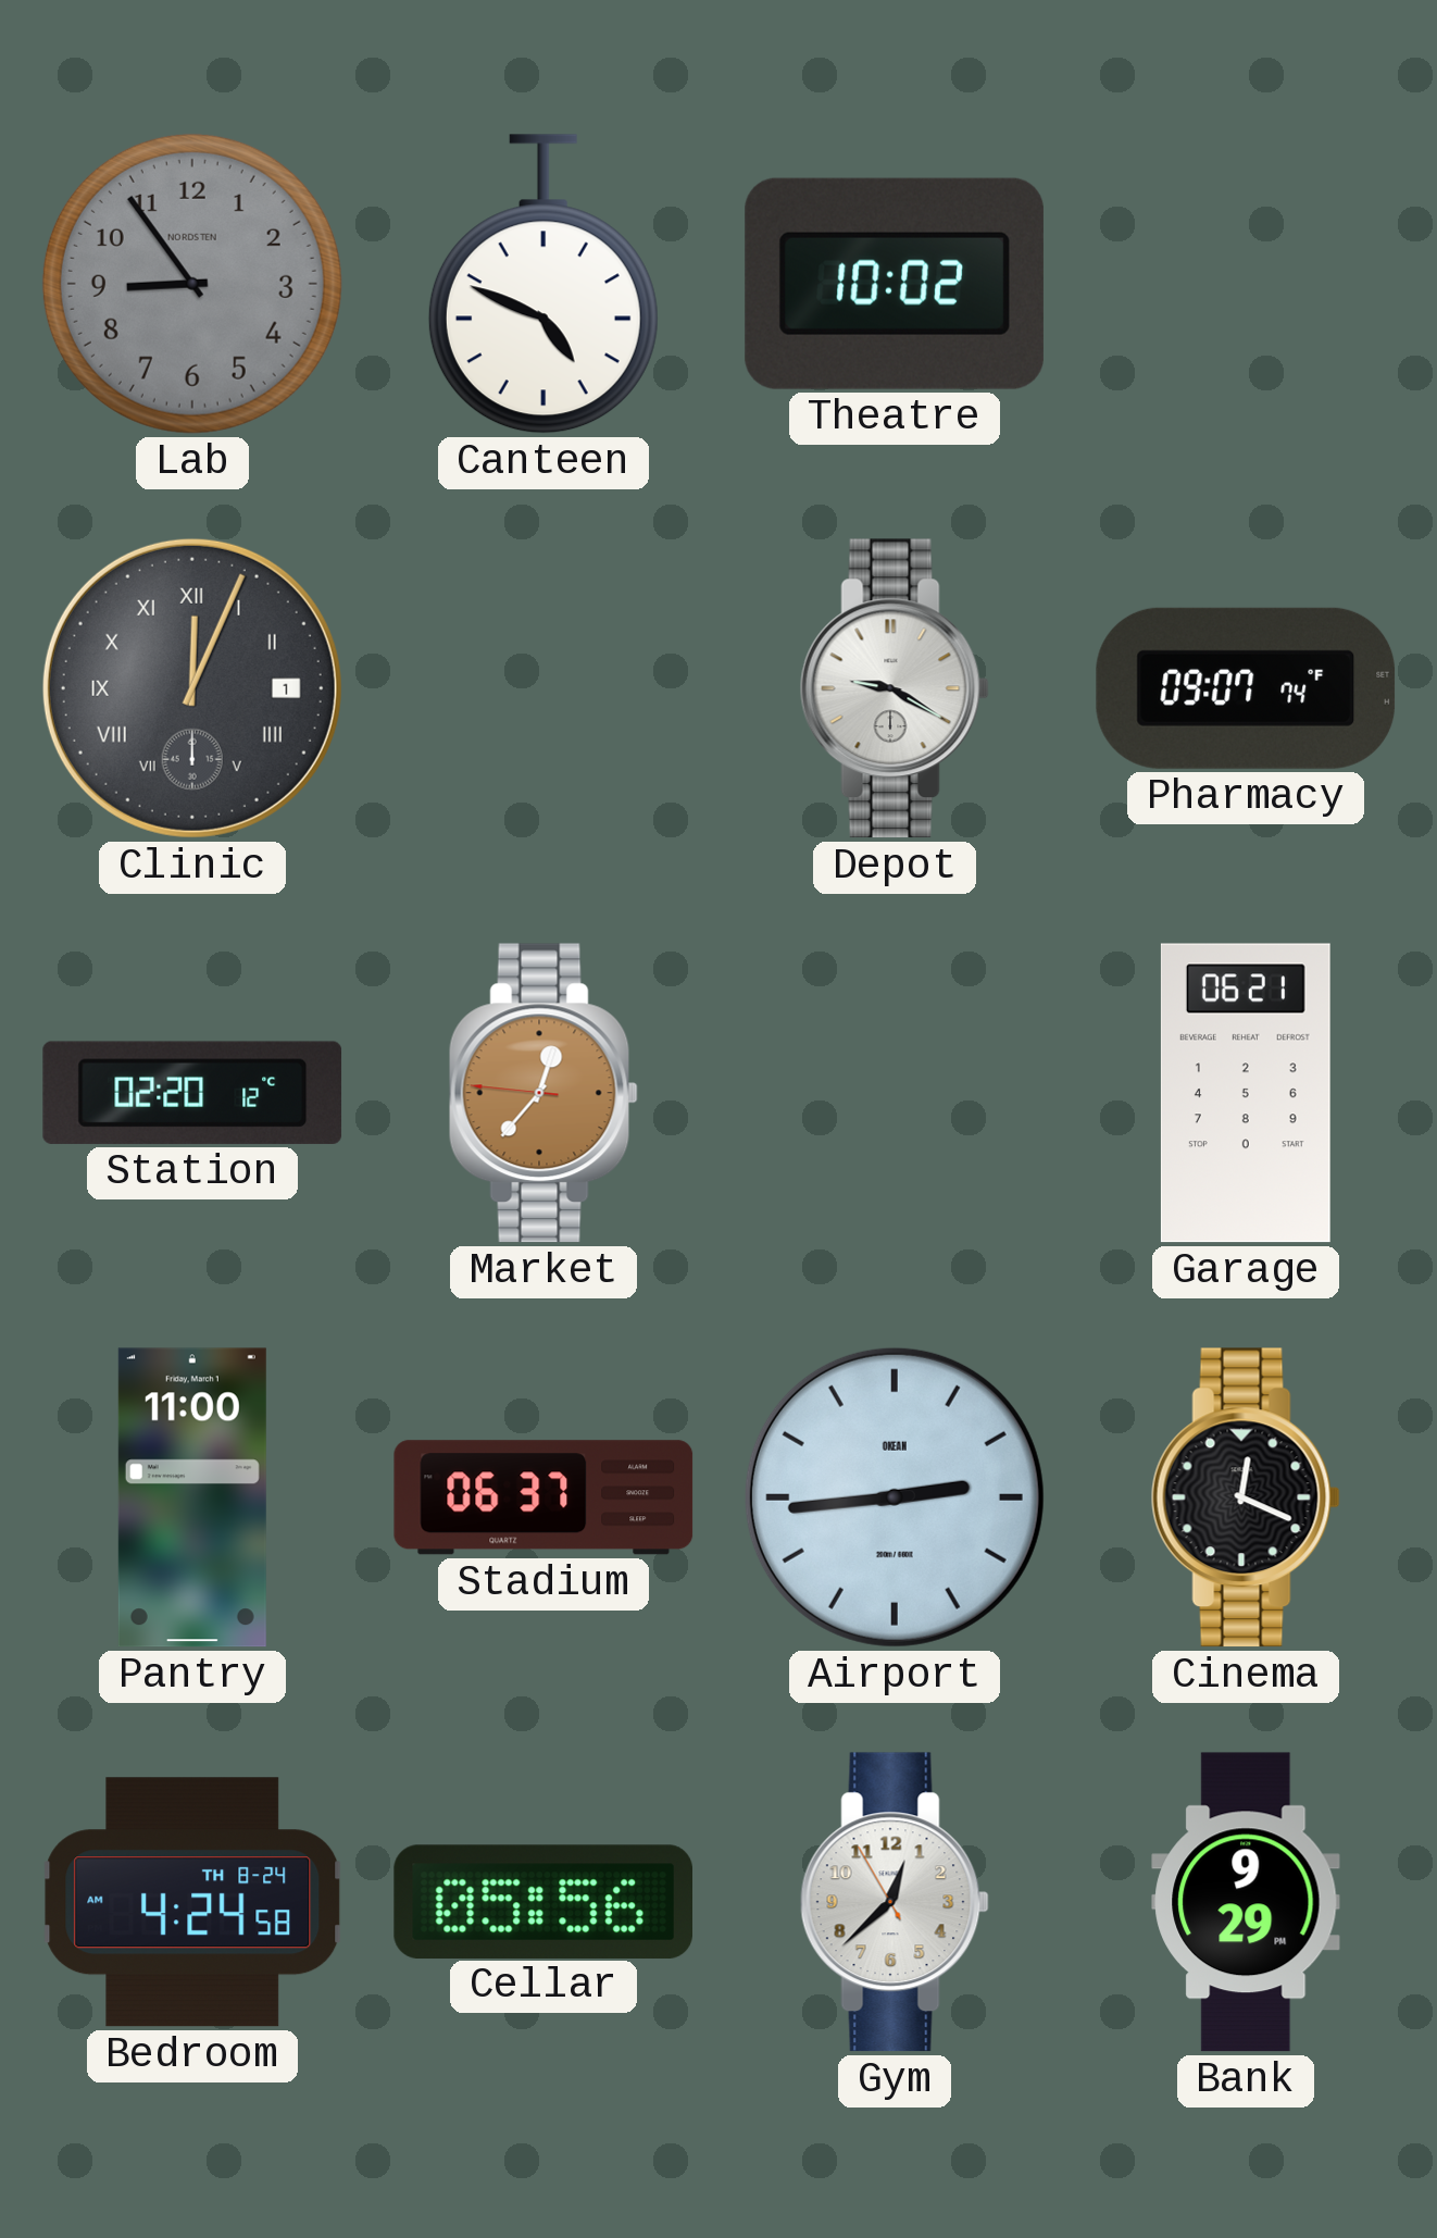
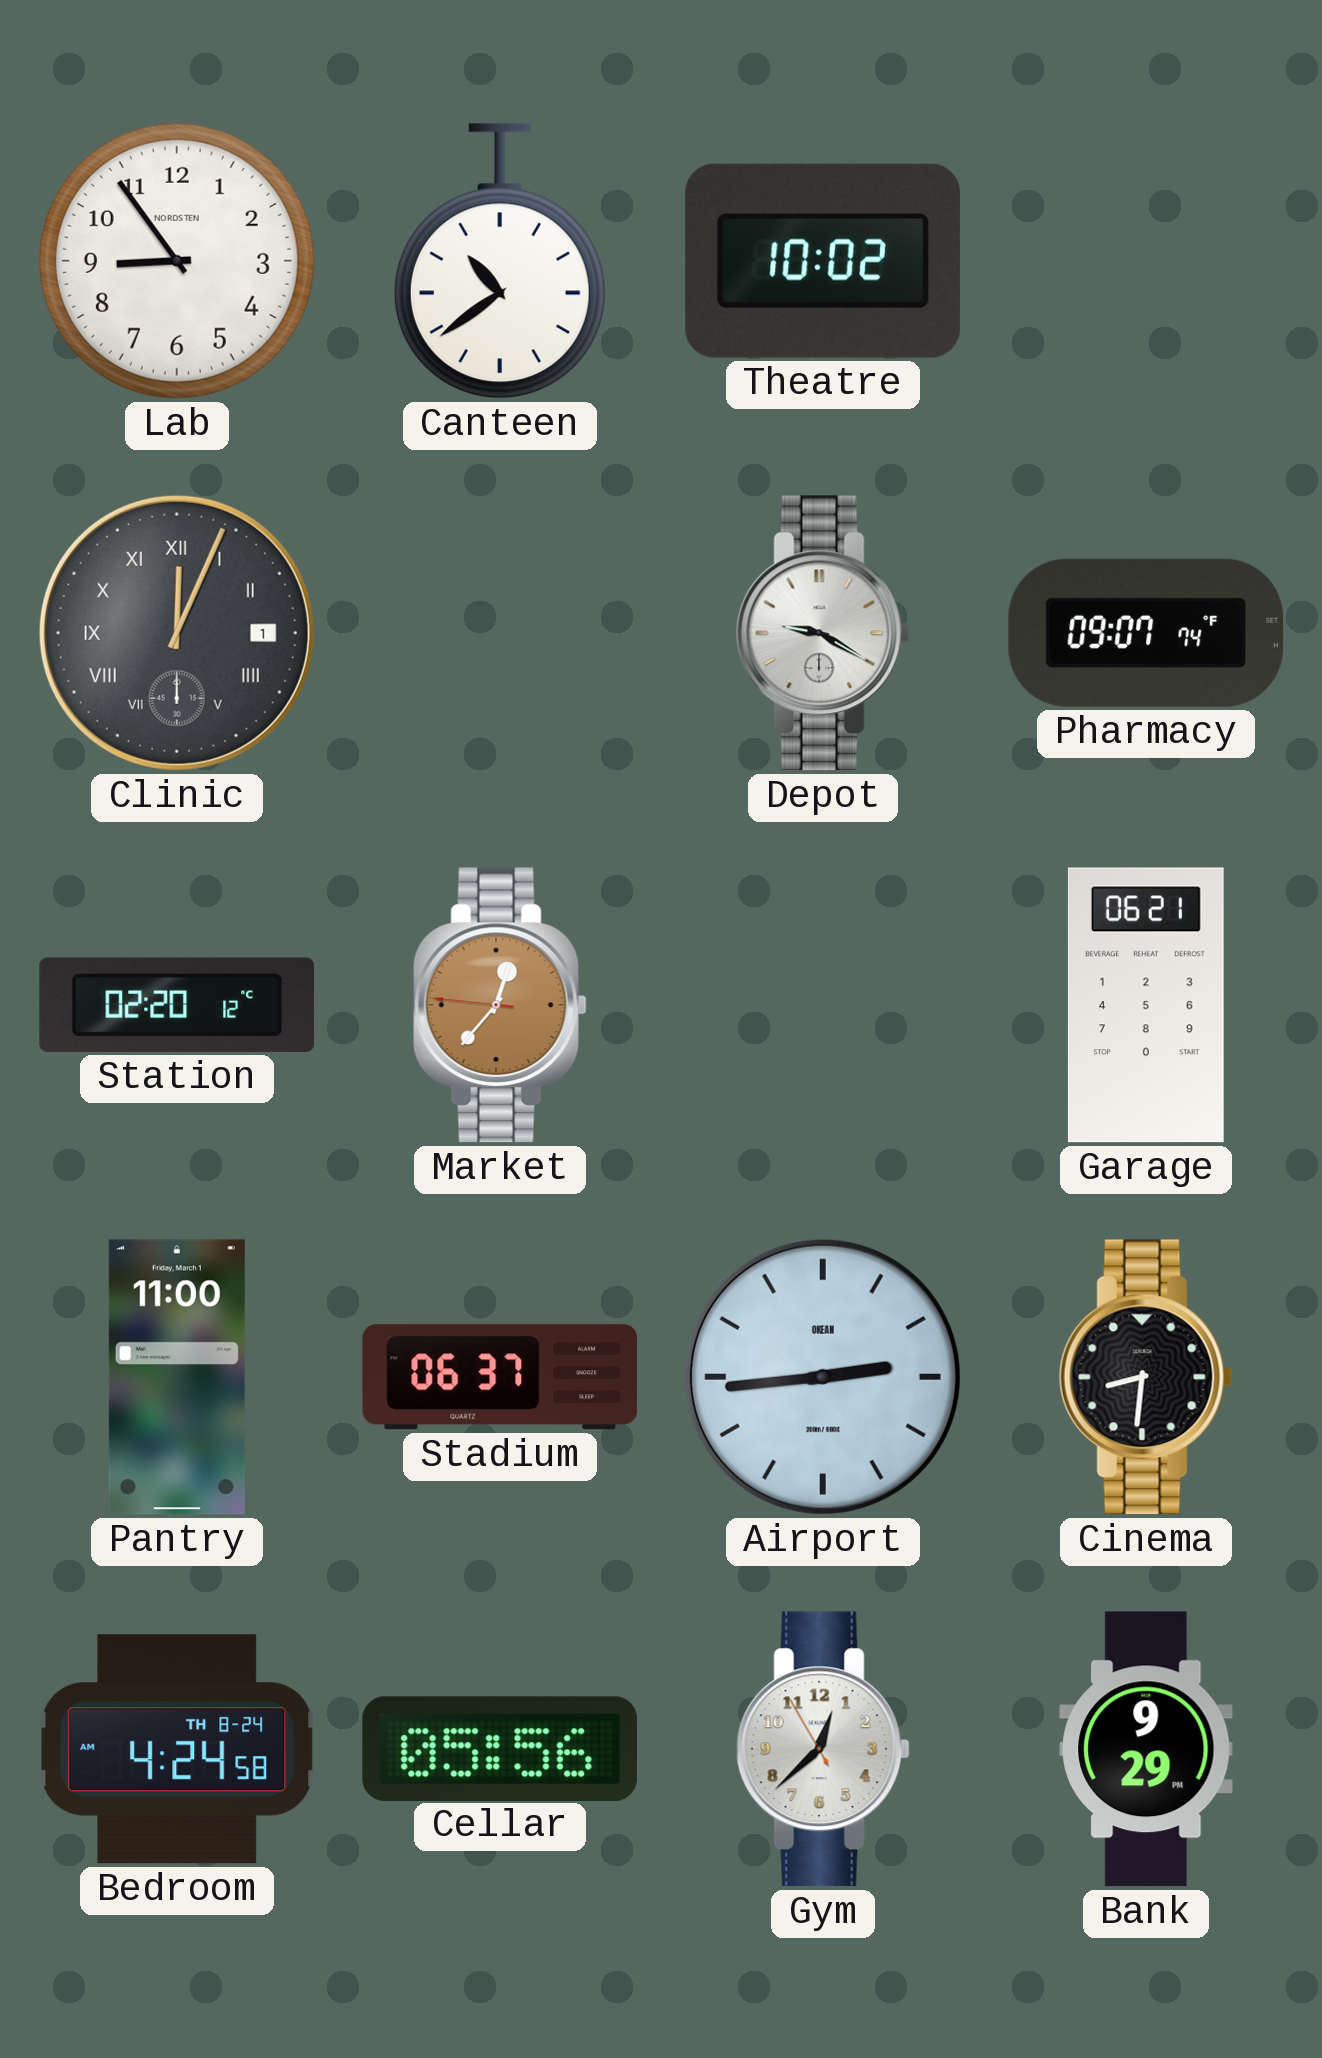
Lab dial: grey -> white
Canteen: 4:49 -> 10:39
Cinema: 12:19 -> 8:31
